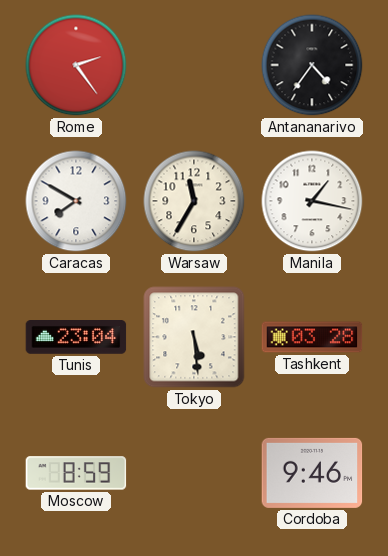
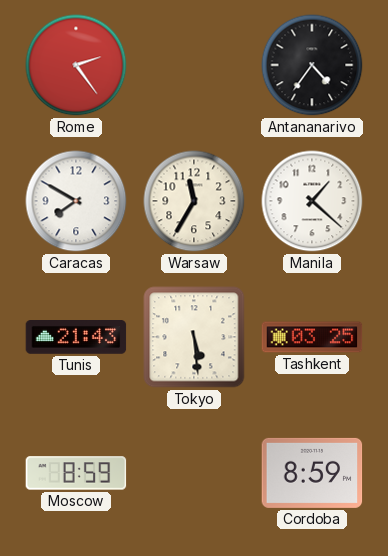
Manila: 1:17 -> 1:22
Tunis: 23:04 -> 21:43
Tashkent: 03:28 -> 03:25
Cordoba: 9:46 -> 8:59
